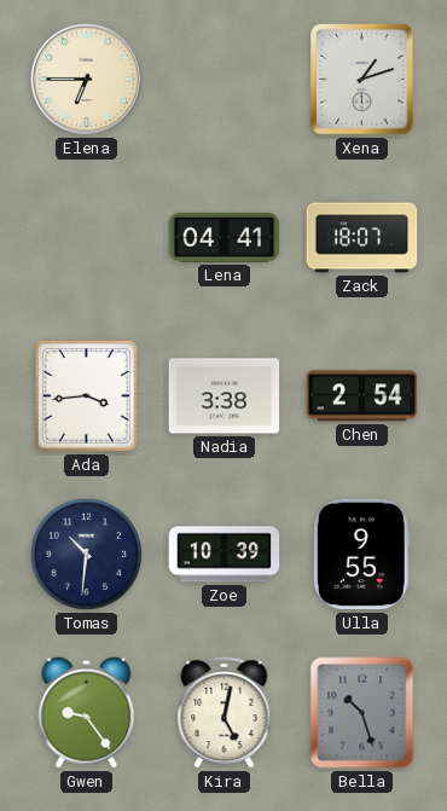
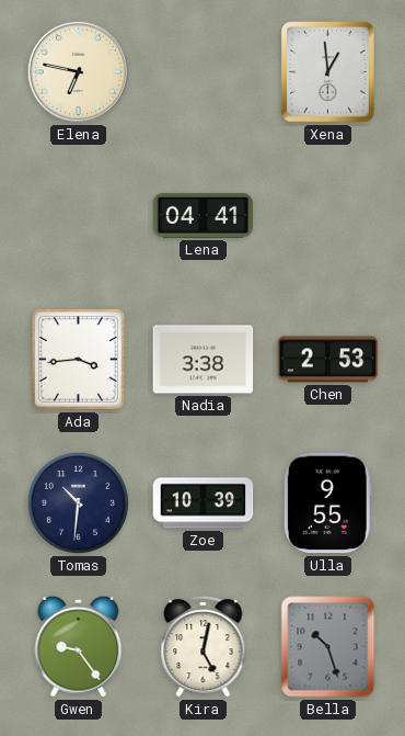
Elena: 6:45 -> 6:47
Xena: 1:12 -> 12:59
Zack: 18:07 -> none
Chen: 2:54 -> 2:53
